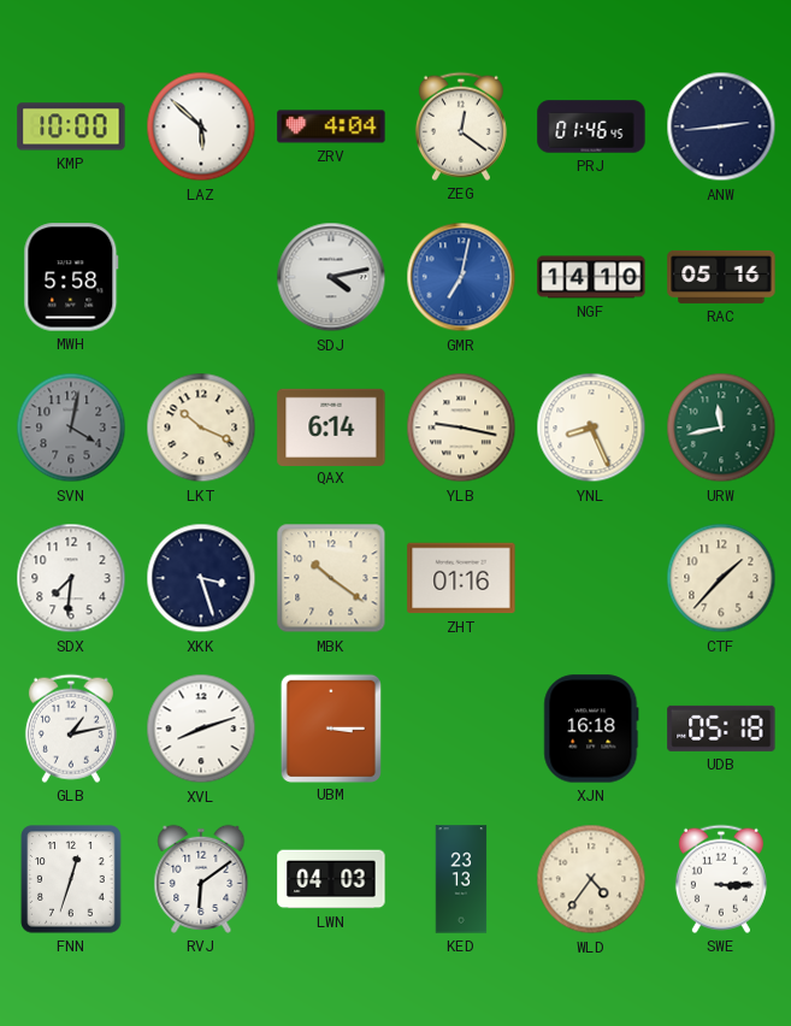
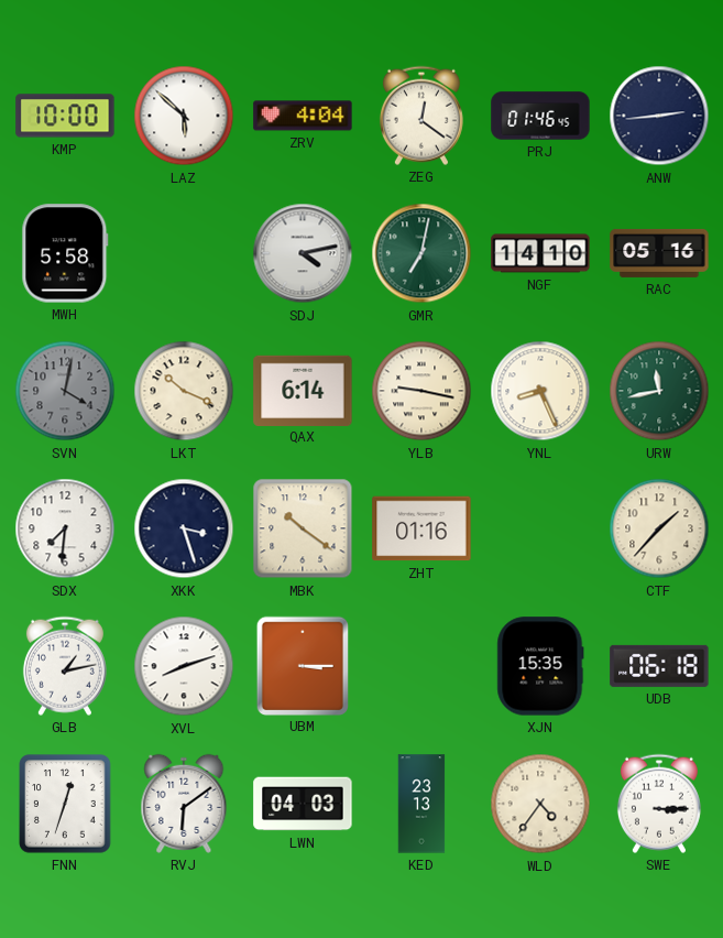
GMR dial: blue -> green
XJN: 16:18 -> 15:35
UDB: 05:18 -> 06:18
